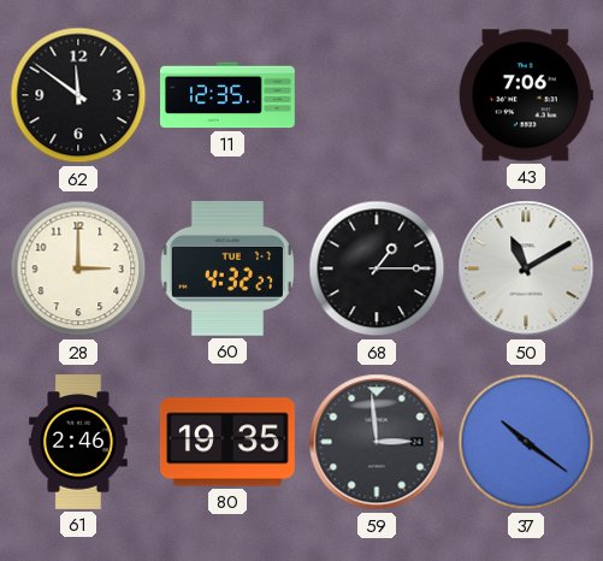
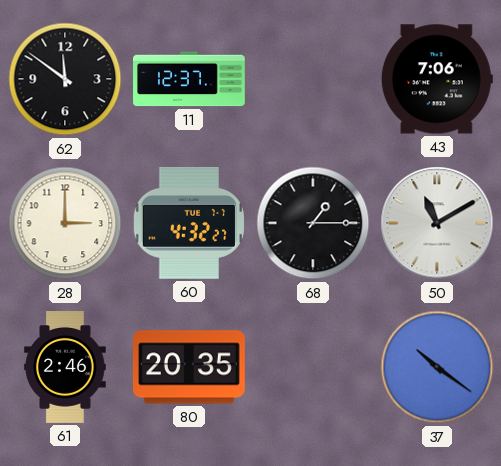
11: 12:35 -> 12:37
80: 19:35 -> 20:35
59: 2:59 -> none
